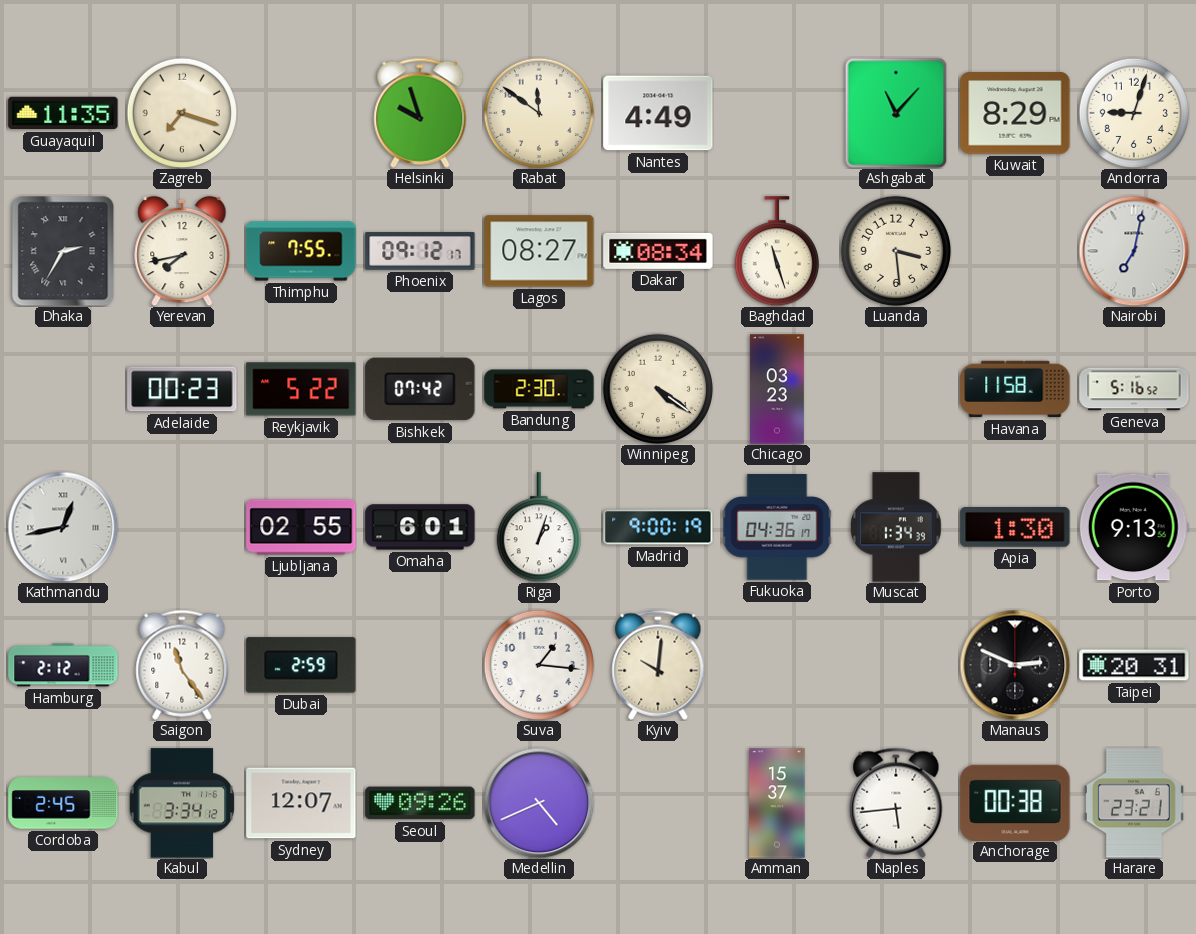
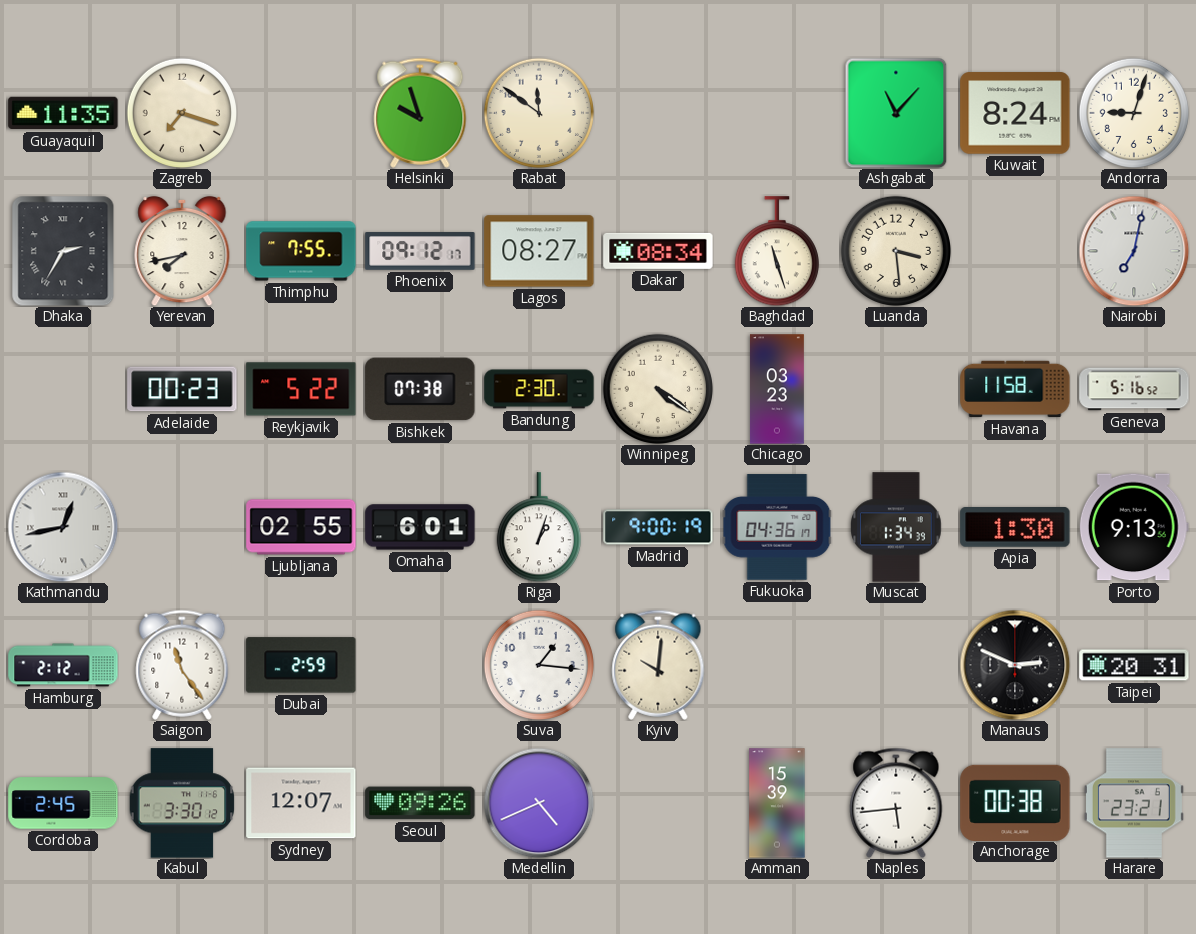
Nantes: 4:49 -> none
Kuwait: 8:29 -> 8:24
Bishkek: 07:42 -> 07:38
Kabul: 3:34 -> 3:30
Amman: 15:37 -> 15:39
